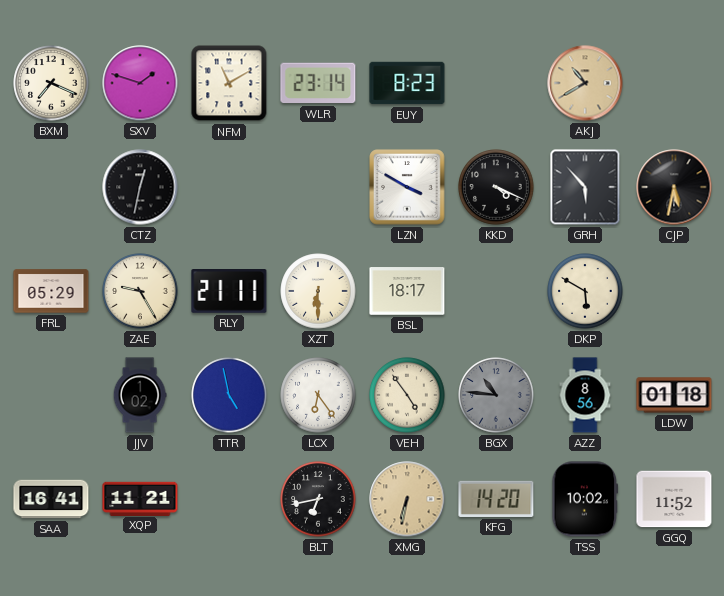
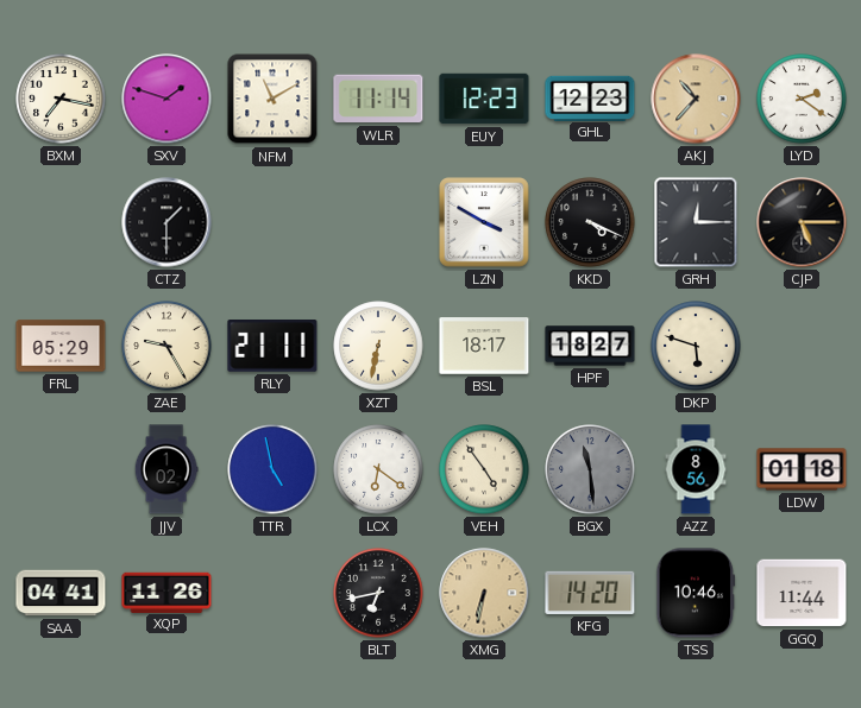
BXM: 7:19 -> 7:17
WLR: 23:14 -> 11:14
EUY: 8:23 -> 12:23
GHL: none -> 12:23
AKJ: 10:40 -> 10:37
LYD: none -> 2:21
CTZ: 12:32 -> 1:30
GRH: 5:53 -> 12:15
CJP: 5:32 -> 5:15
XZT: 6:30 -> 6:32
HPF: none -> 18:27
DKP: 5:50 -> 5:48
LCX: 6:24 -> 6:21
BGX: 10:46 -> 11:29
SAA: 16:41 -> 04:41
XQP: 11:21 -> 11:26
TSS: 10:02 -> 10:46
GGQ: 11:52 -> 11:44
